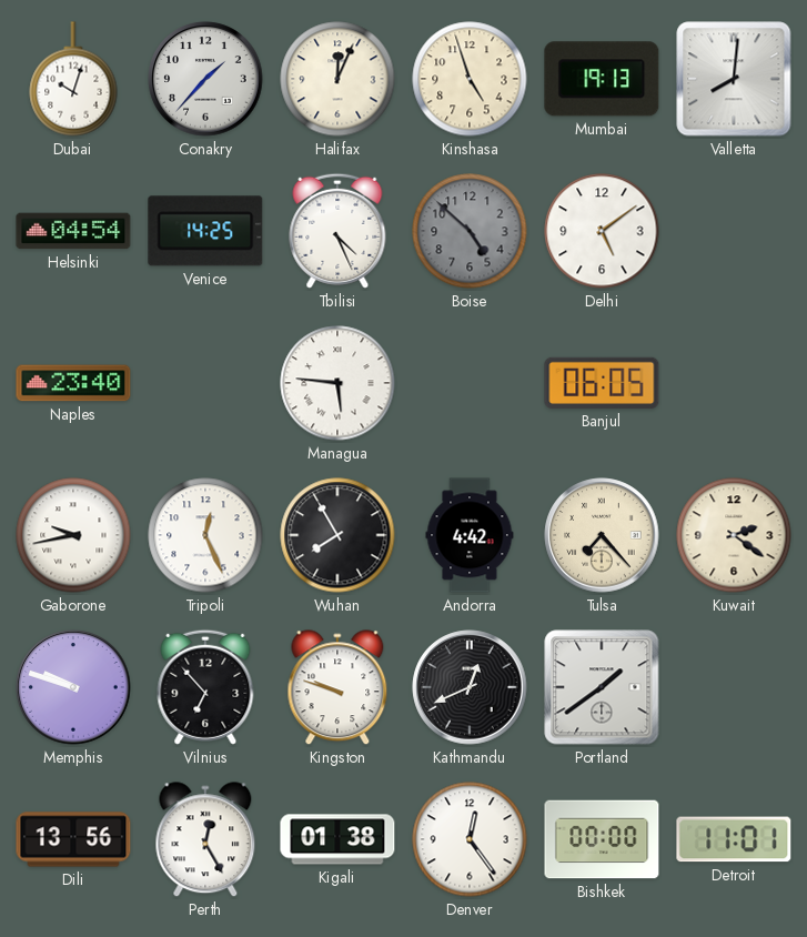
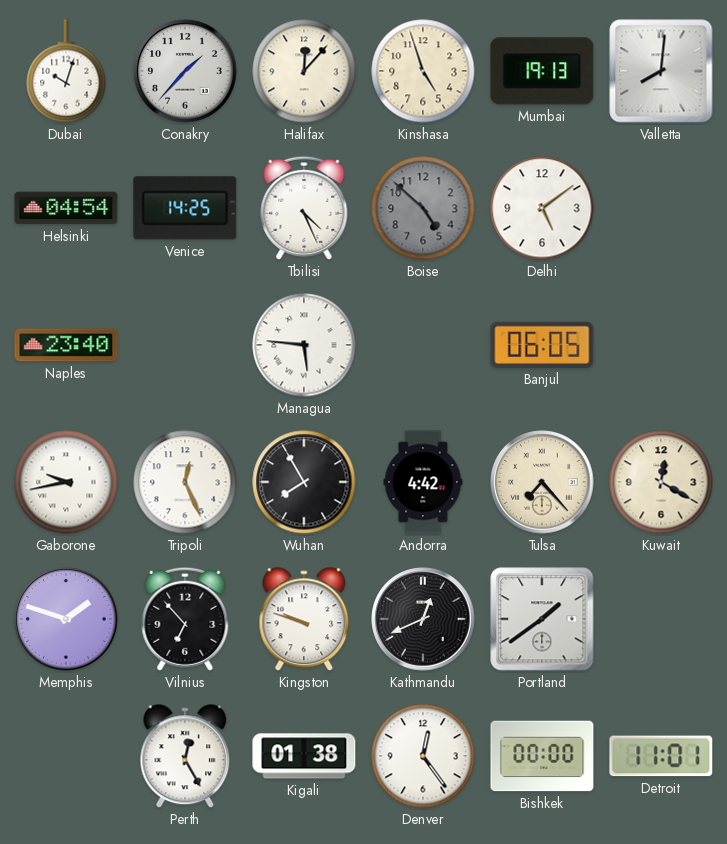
Halifax: 12:04 -> 12:07
Kuwait: 2:21 -> 12:20
Memphis: 9:48 -> 1:48
Dili: 13:56 -> none
